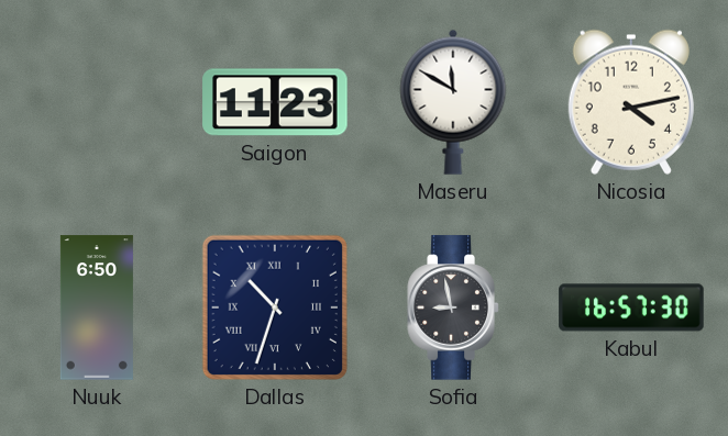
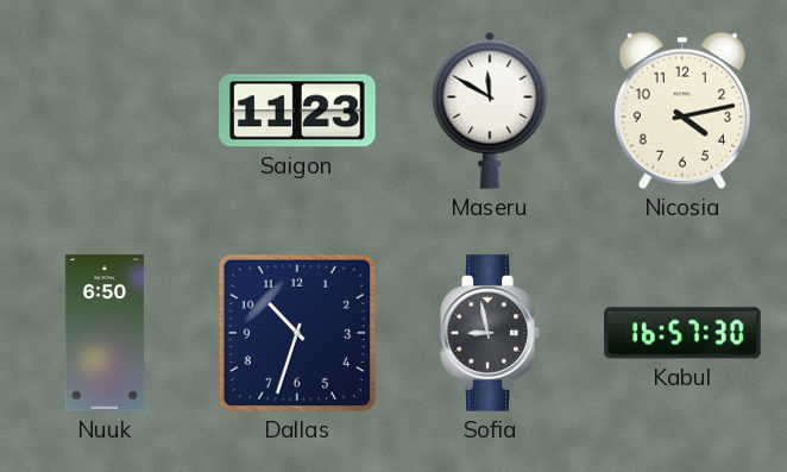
Dallas numerals: Roman -> Arabic
